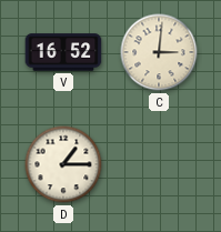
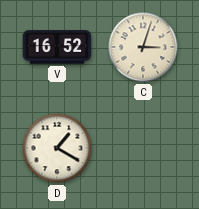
C: 3:01 -> 3:03
D: 1:15 -> 1:20
